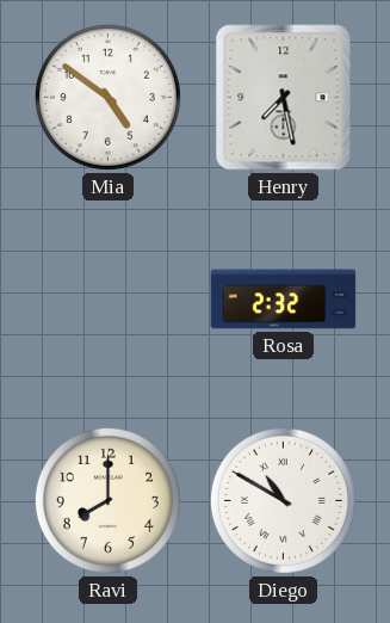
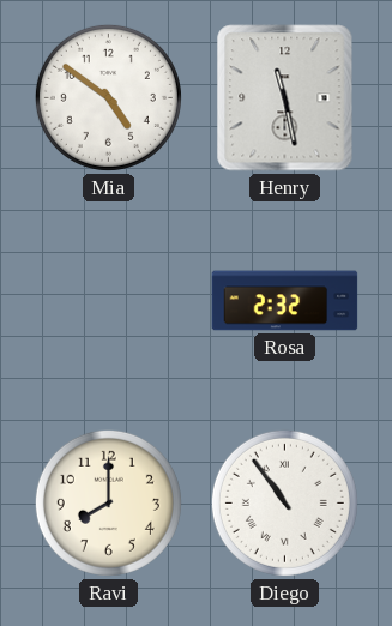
Henry: 7:28 -> 11:28
Diego: 10:50 -> 10:54
